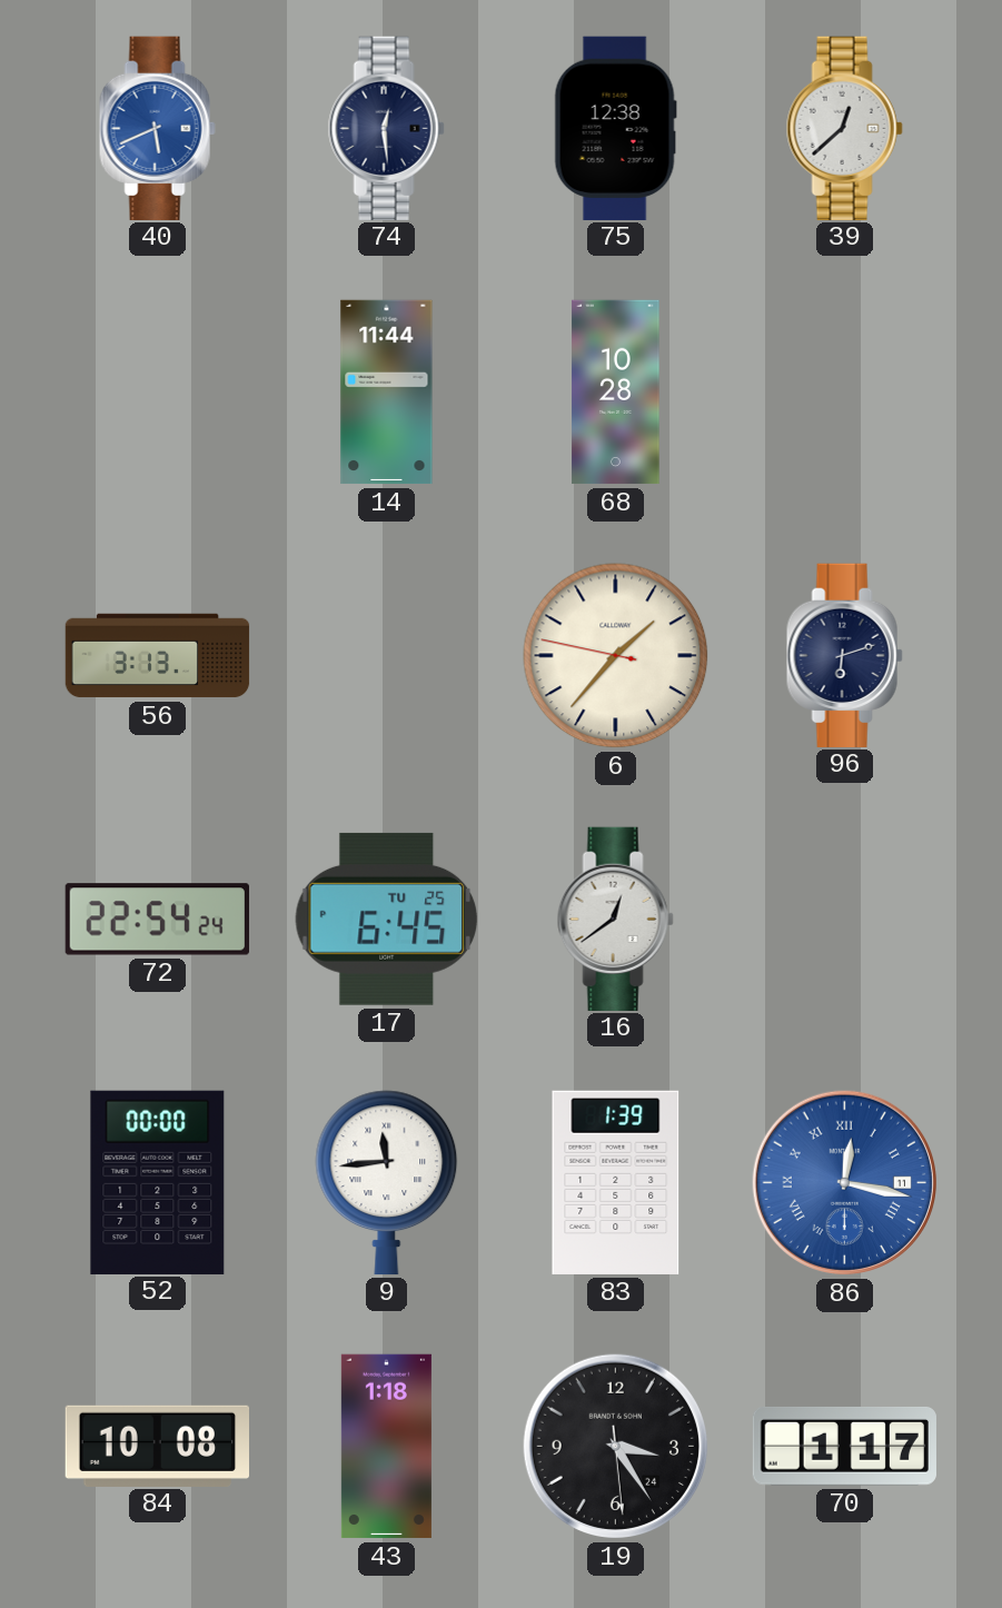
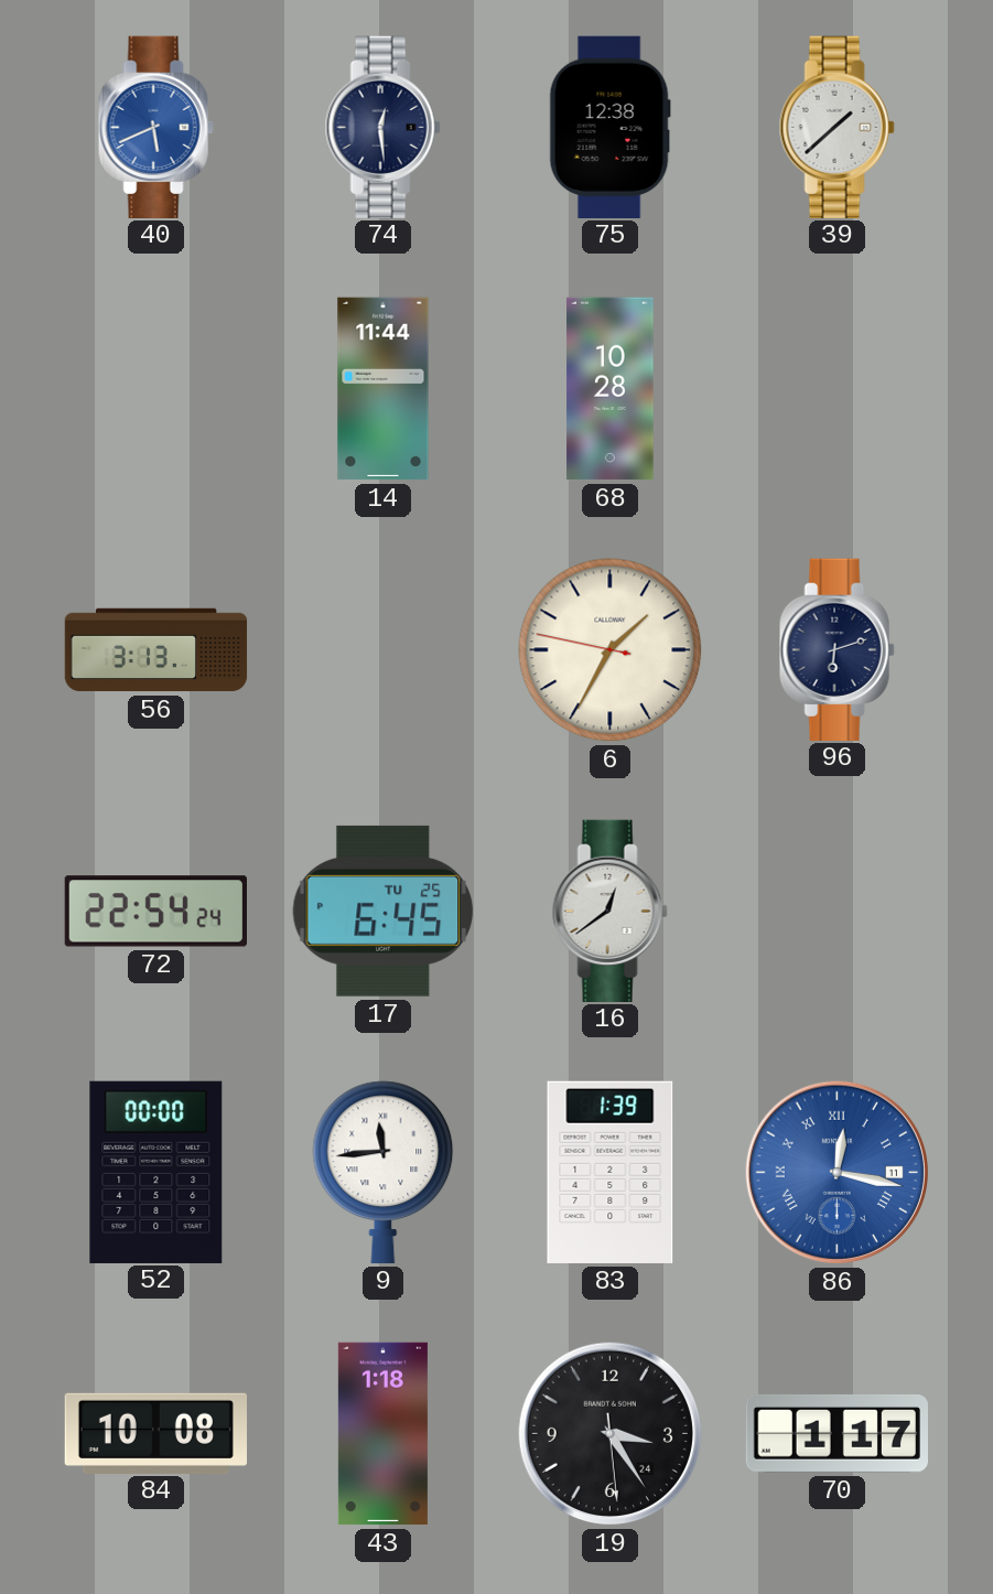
39: 12:38 -> 1:38
6: 1:36 -> 1:34
